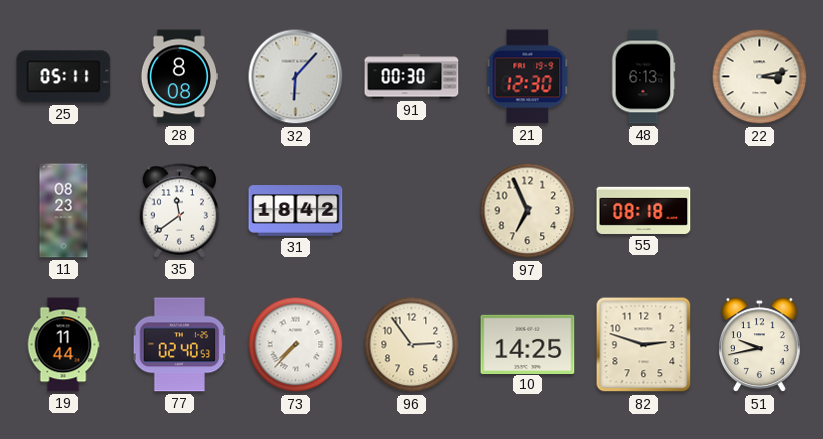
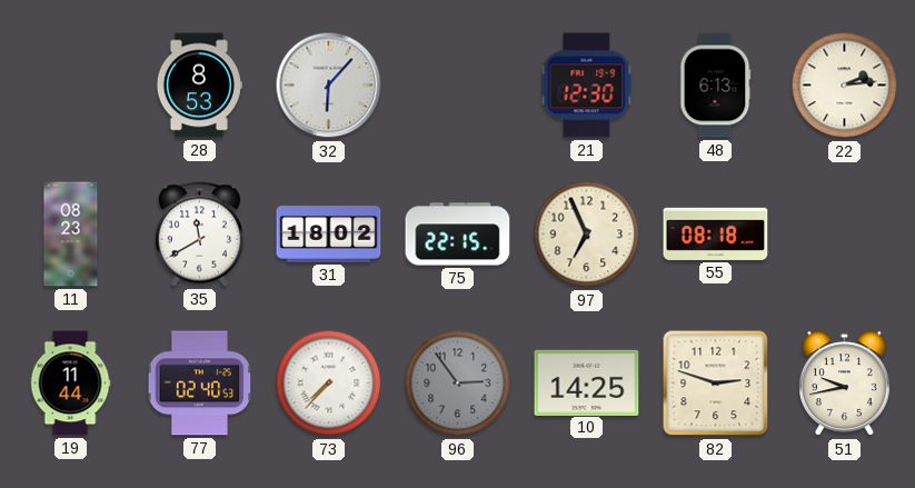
25: 05:11 -> none
28: 8:08 -> 8:53
91: 00:30 -> none
22: 3:13 -> 2:14
35: 11:39 -> 11:40
31: 18:42 -> 18:02
75: none -> 22:15
96 dial: cream -> grey
